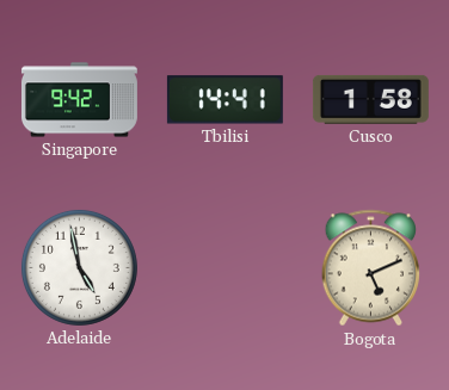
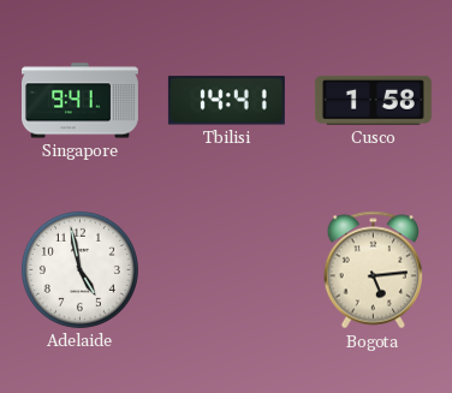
Singapore: 9:42 -> 9:41
Bogota: 5:11 -> 5:14
